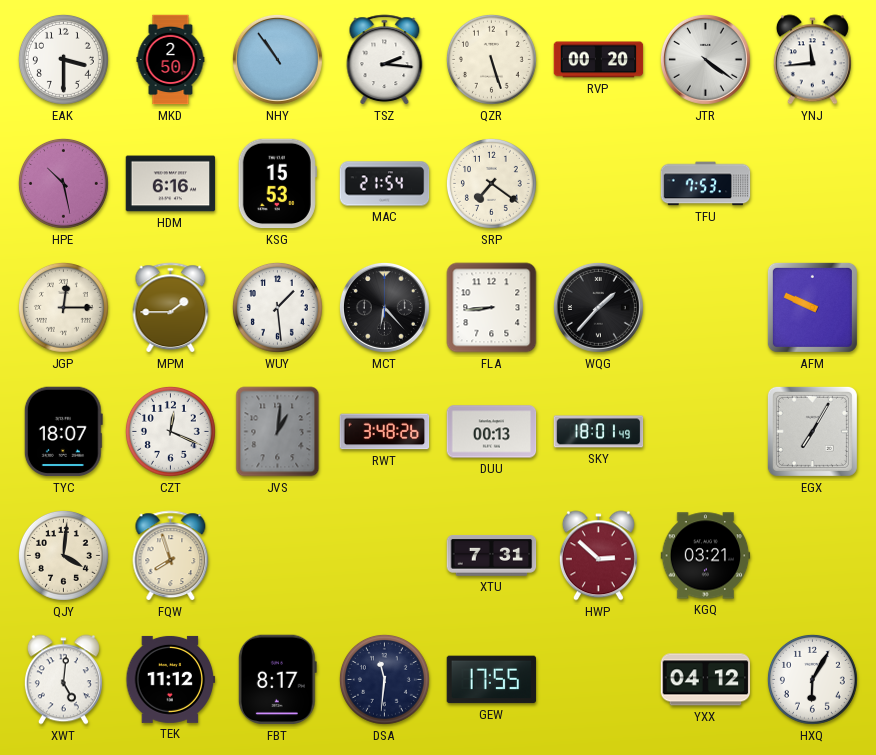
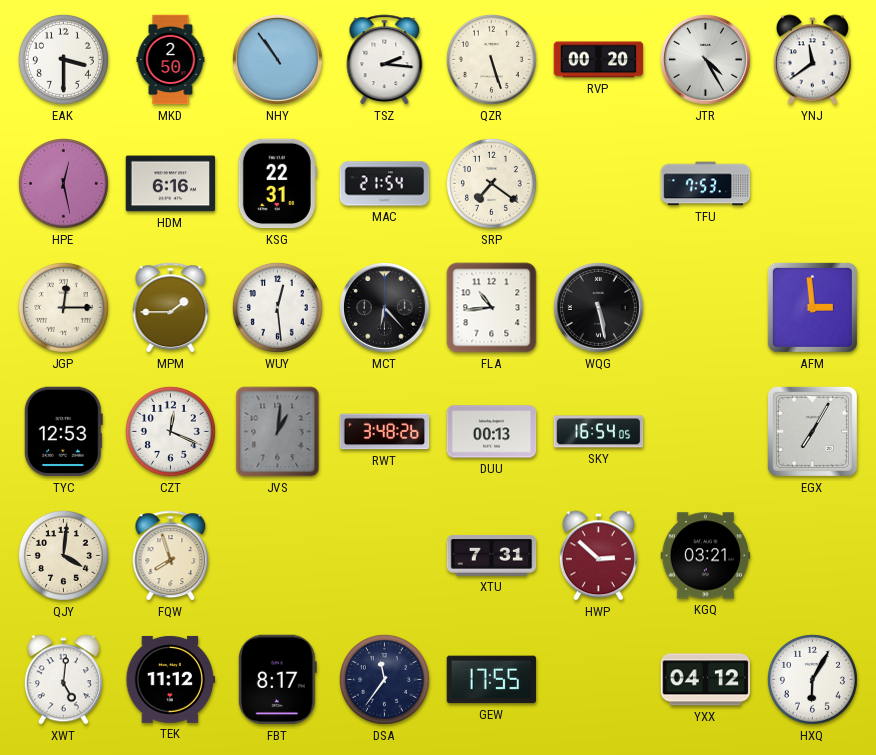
JTR: 4:21 -> 4:25
YNJ: 11:44 -> 11:39
HPE: 10:28 -> 12:28
KSG: 15:53 -> 22:31
WUY: 1:29 -> 12:29
FLA: 8:44 -> 10:44
WQG: 1:37 -> 5:28
AFM: 9:49 -> 2:59
TYC: 18:07 -> 12:53
SKY: 18:01 -> 16:54
DSA: 11:31 -> 11:36
